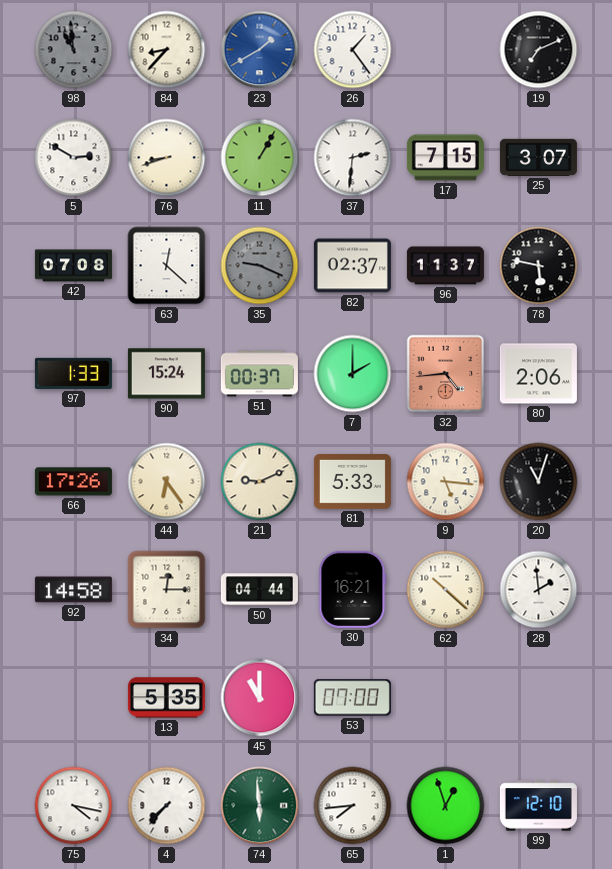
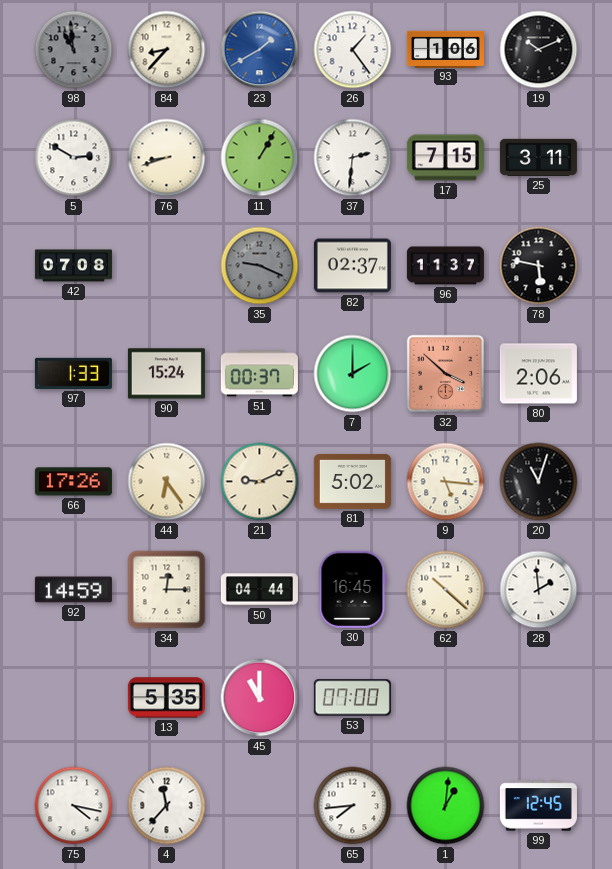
93: none -> 1:06
19: 7:11 -> 10:11
25: 3:07 -> 3:11
63: 12:22 -> none
32: 4:44 -> 3:52
81: 5:33 -> 5:02
92: 14:58 -> 14:59
30: 16:21 -> 16:45
4: 7:37 -> 11:37
74: 5:59 -> none
1: 12:57 -> 1:01
99: 12:10 -> 12:45
